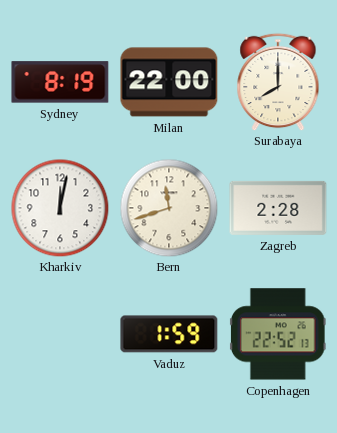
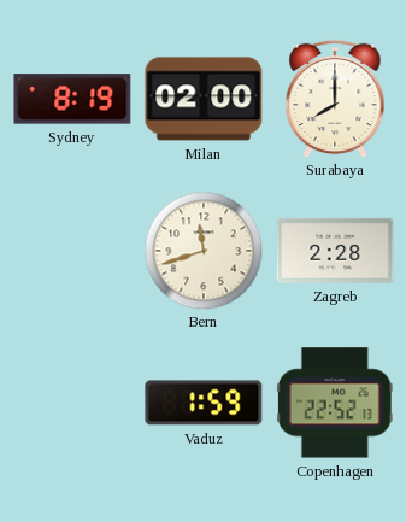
Milan: 22:00 -> 02:00
Kharkiv: 12:02 -> none
